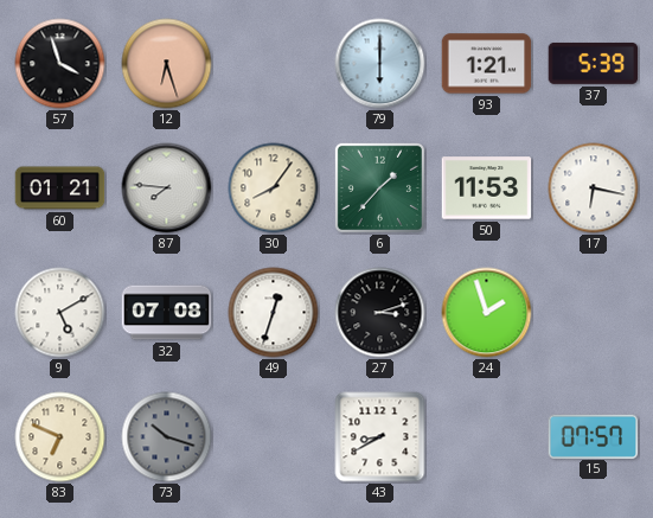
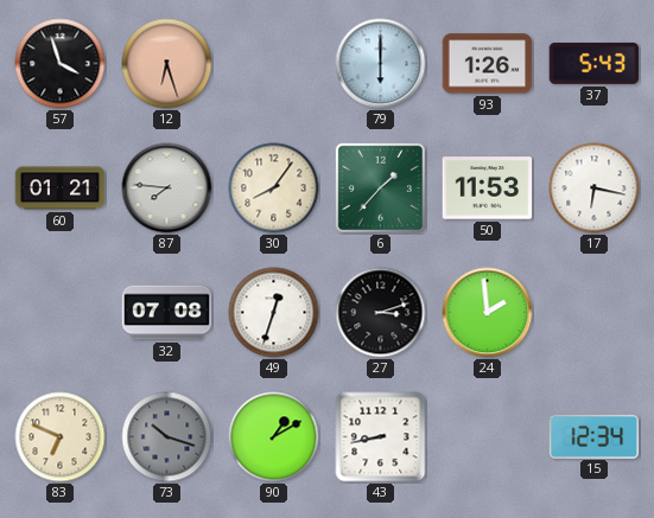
93: 1:21 -> 1:26
37: 5:39 -> 5:43
9: 5:10 -> none
24: 1:57 -> 1:59
90: none -> 1:10
43: 8:40 -> 8:43
15: 07:57 -> 12:34
